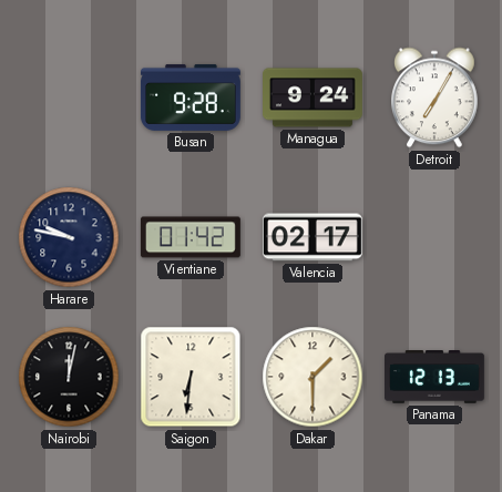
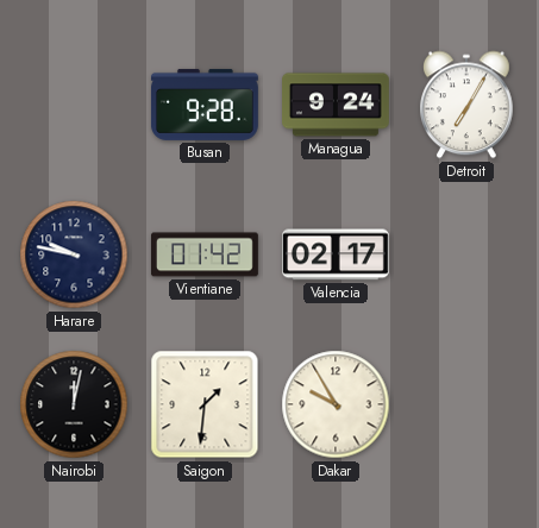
Saigon: 6:31 -> 1:31
Dakar: 1:30 -> 9:55
Panama: 12:13 -> none
